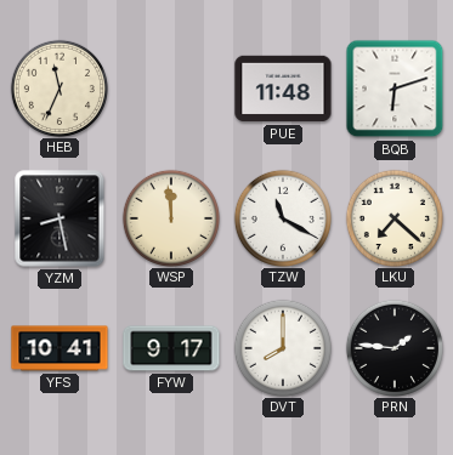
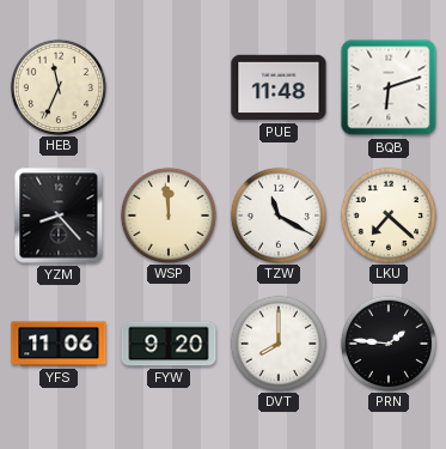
YZM: 8:28 -> 8:23
YFS: 10:41 -> 11:06
FYW: 9:17 -> 9:20
